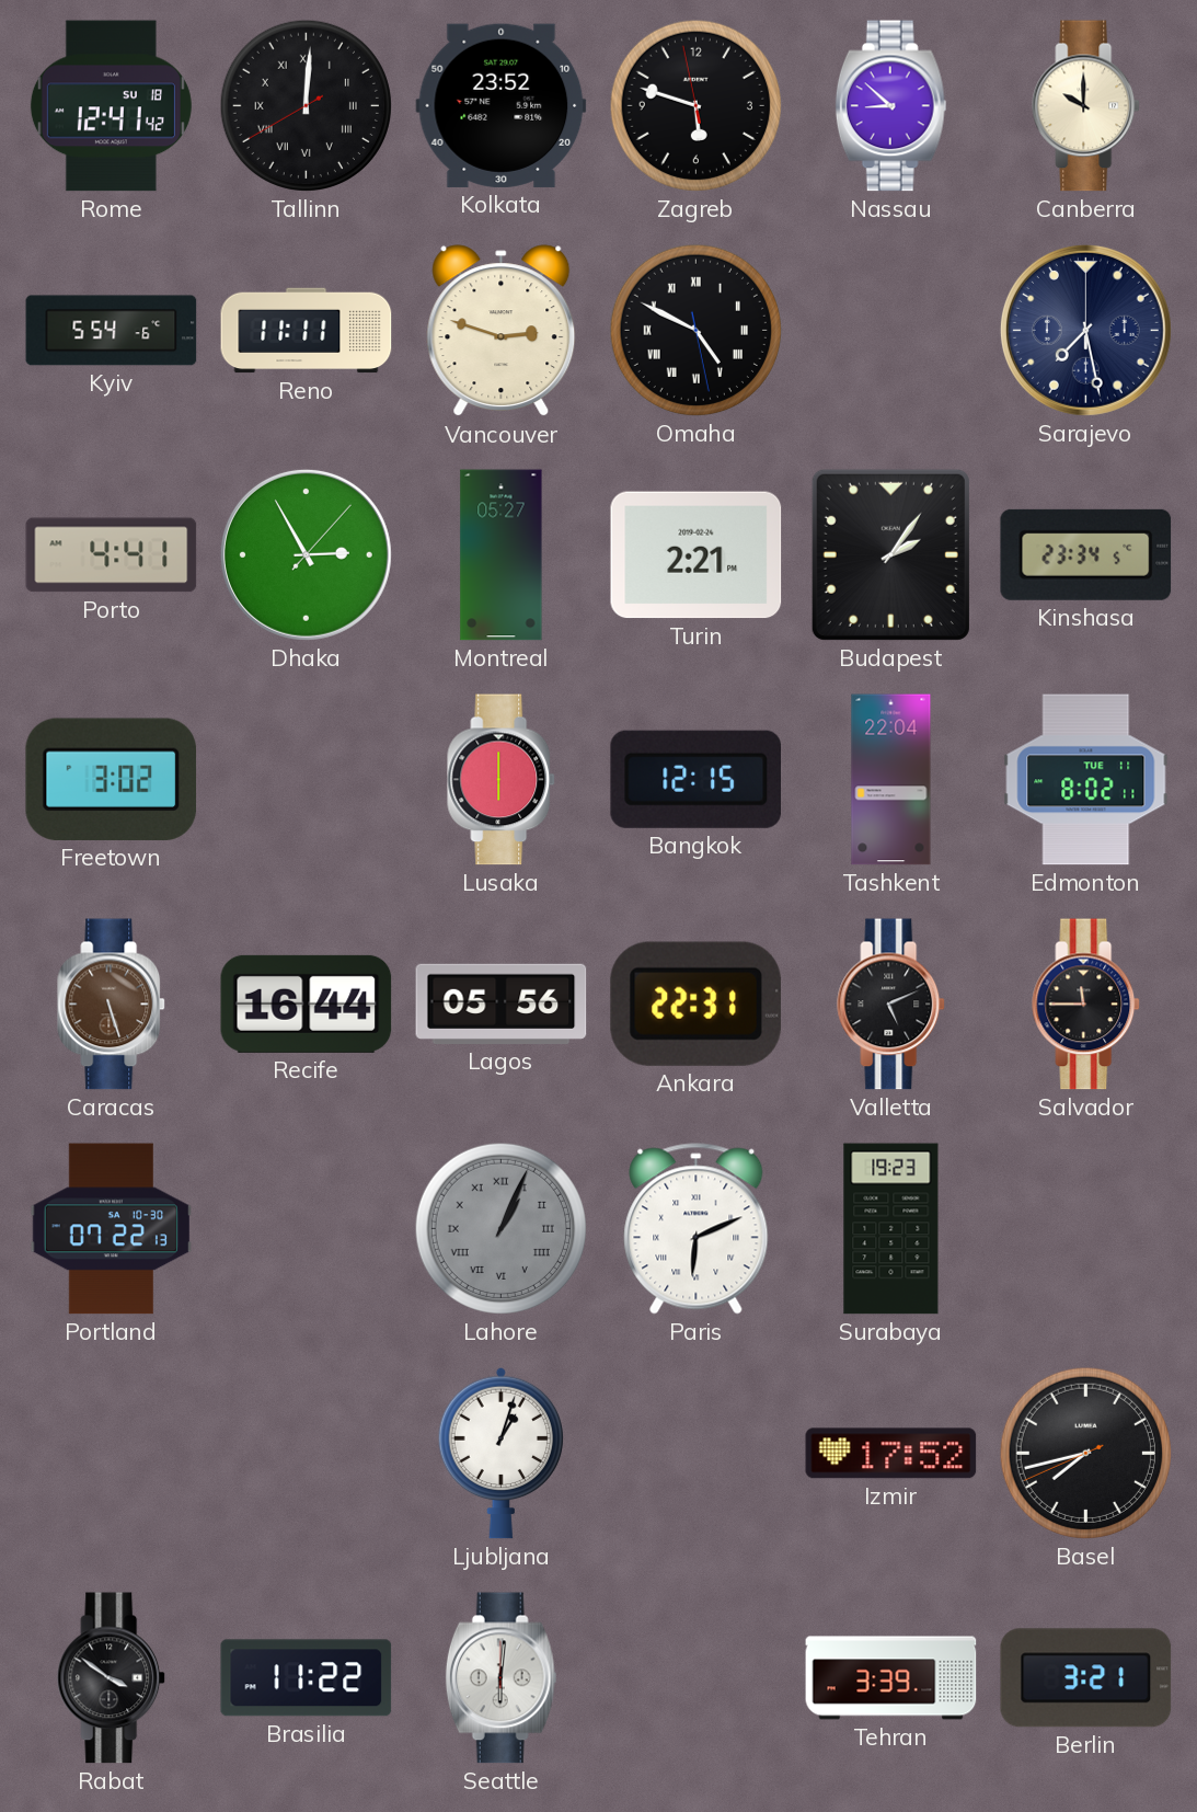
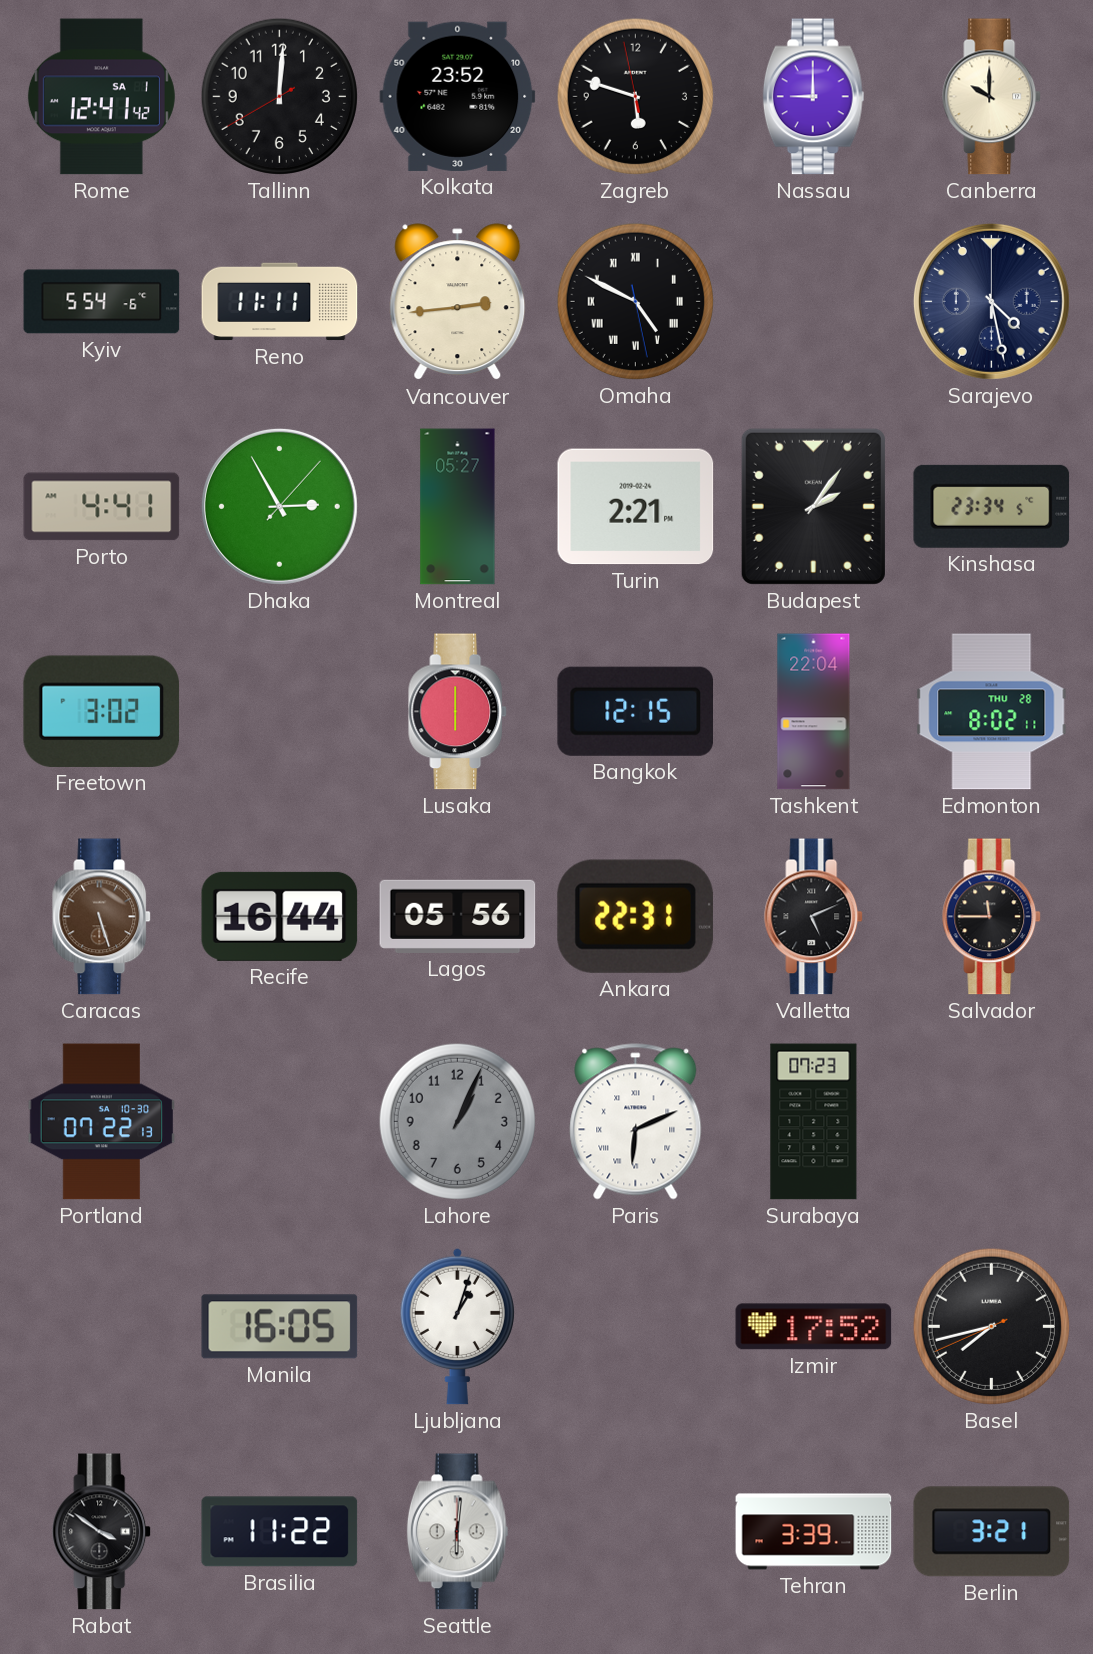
Rome date: SU 18 -> SA 1
Tallinn numerals: Roman -> Arabic
Nassau: 8:52 -> 9:00
Vancouver: 2:48 -> 2:44
Sarajevo: 7:28 -> 4:28
Edmonton date: TUE 11 -> THU 28
Lahore numerals: Roman -> Arabic
Surabaya: 19:23 -> 07:23
Manila: none -> 16:05
